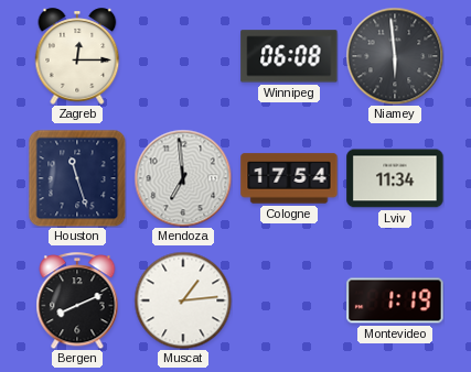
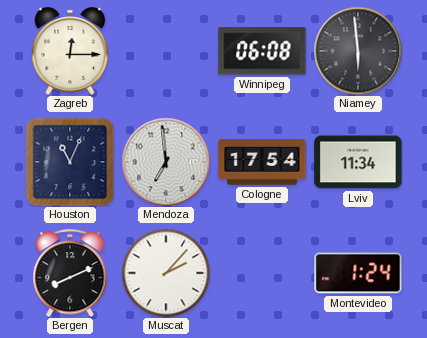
Houston: 11:27 -> 11:04
Muscat: 1:14 -> 2:07
Montevideo: 1:19 -> 1:24
